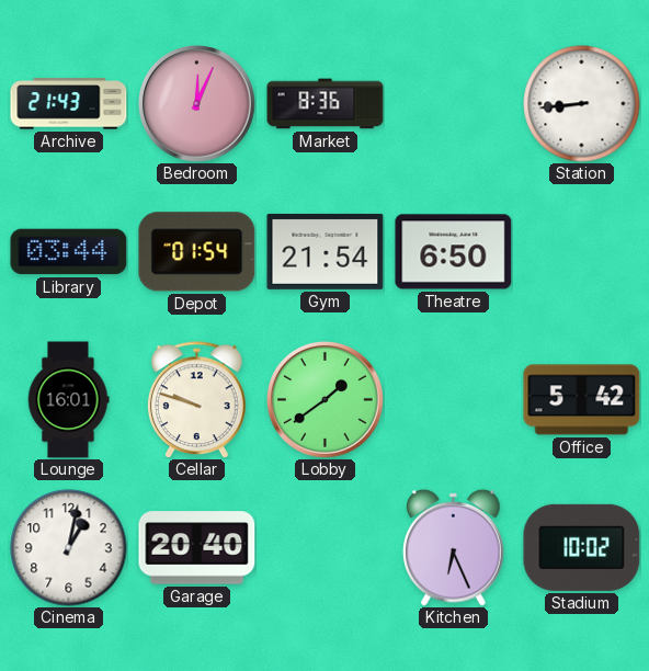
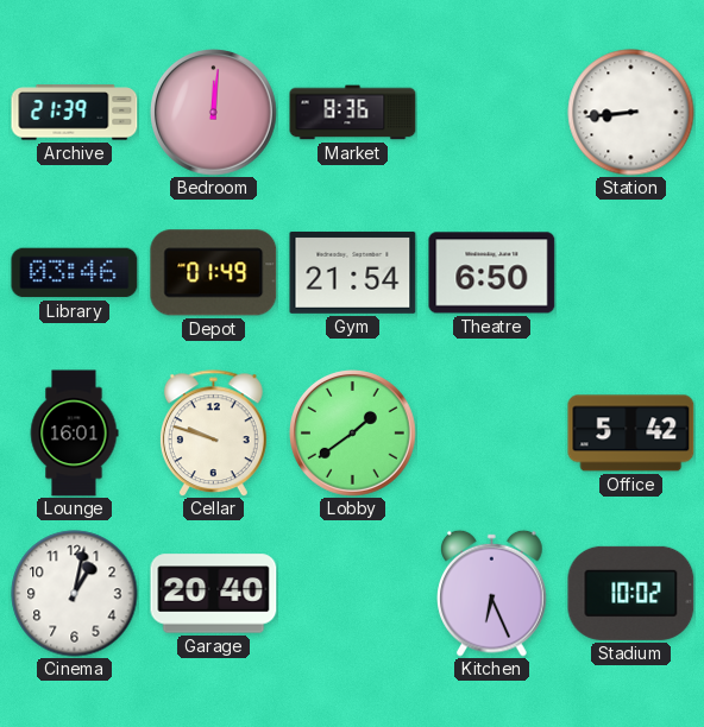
Archive: 21:43 -> 21:39
Bedroom: 12:04 -> 12:01
Library: 03:44 -> 03:46
Depot: 01:54 -> 01:49
